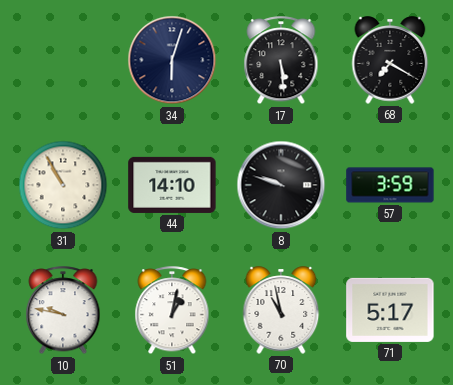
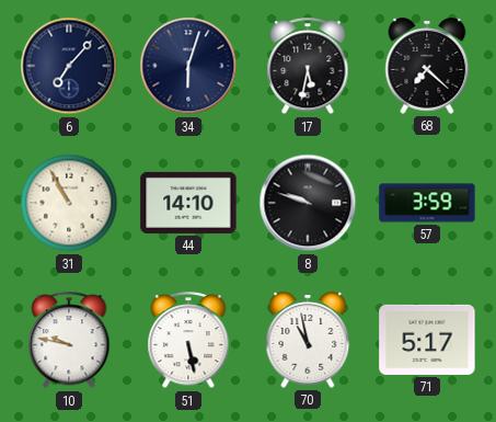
6: none -> 7:07
17: 5:29 -> 5:32
68: 7:20 -> 7:22
51: 1:02 -> 5:28
